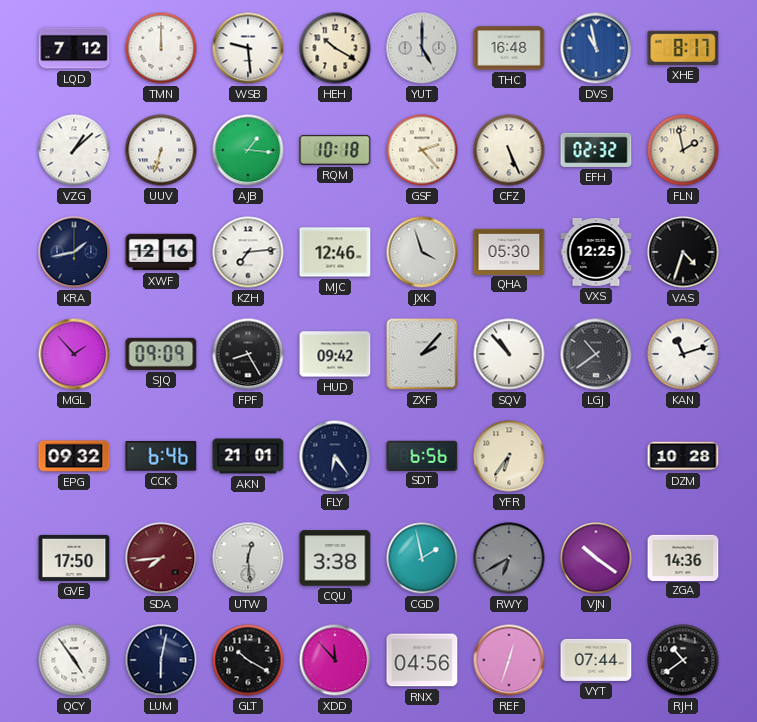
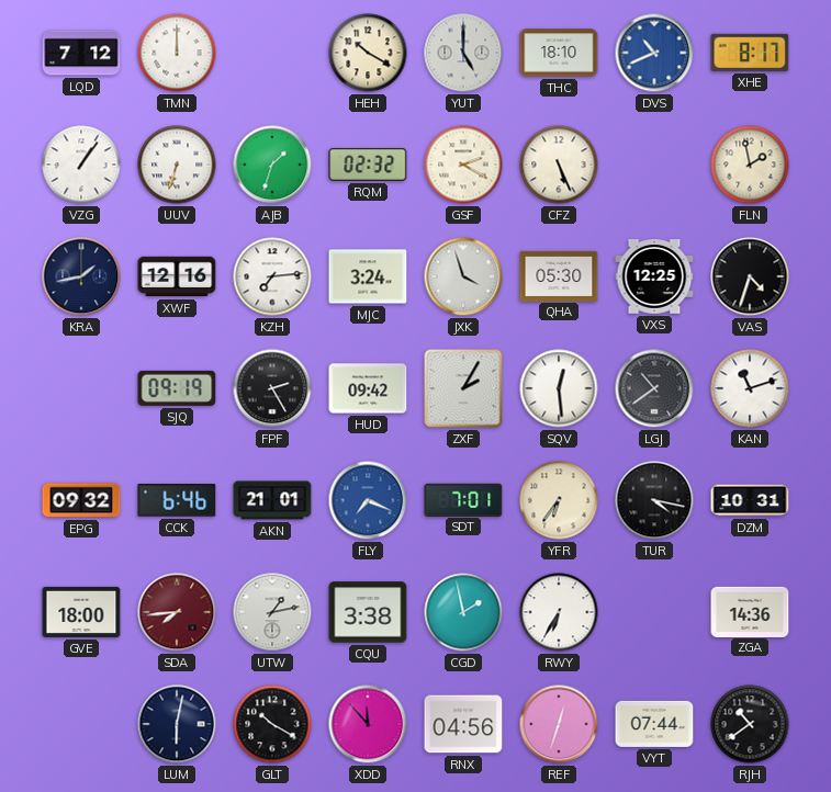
WSB: 9:29 -> none
THC: 16:48 -> 18:10
DVS: 10:58 -> 10:41
VZG: 1:08 -> 1:06
AJB: 1:16 -> 1:33
RQM: 10:18 -> 02:32
GSF: 2:23 -> 2:20
EFH: 02:32 -> none
MJC: 12:46 -> 3:24
MGL: 1:53 -> none
SJQ: 09:09 -> 09:19
FPF: 8:25 -> 2:25
ZXF: 2:07 -> 2:05
SQV: 10:53 -> 12:29
FLY: 6:24 -> 7:19
FLY dial: navy -> blue
SDT: 6:56 -> 7:01
TUR: none -> 4:17
DZM: 10:28 -> 10:31
GVE: 17:50 -> 18:00
UTW: 12:29 -> 1:13
RWY: 6:40 -> 6:35
RWY dial: grey -> white
VJN: 10:21 -> none
QCY: 4:54 -> none
